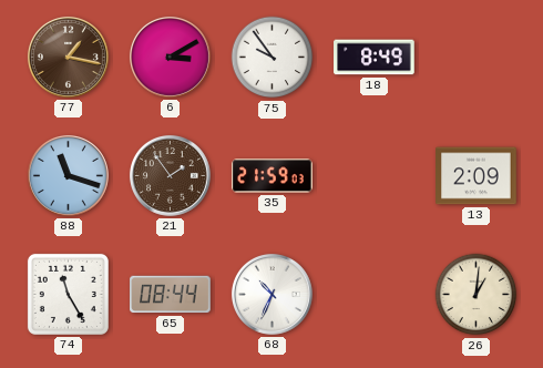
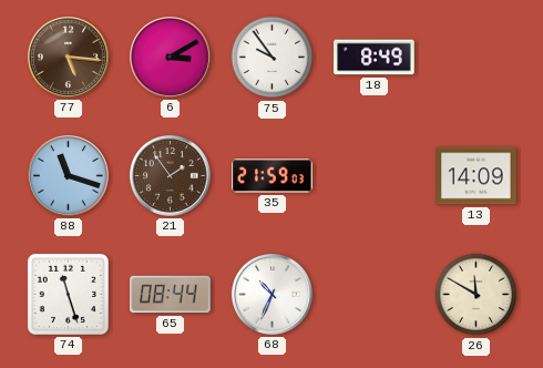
77: 1:17 -> 5:16
13: 2:09 -> 14:09
74: 11:25 -> 11:27
26: 1:01 -> 11:50
